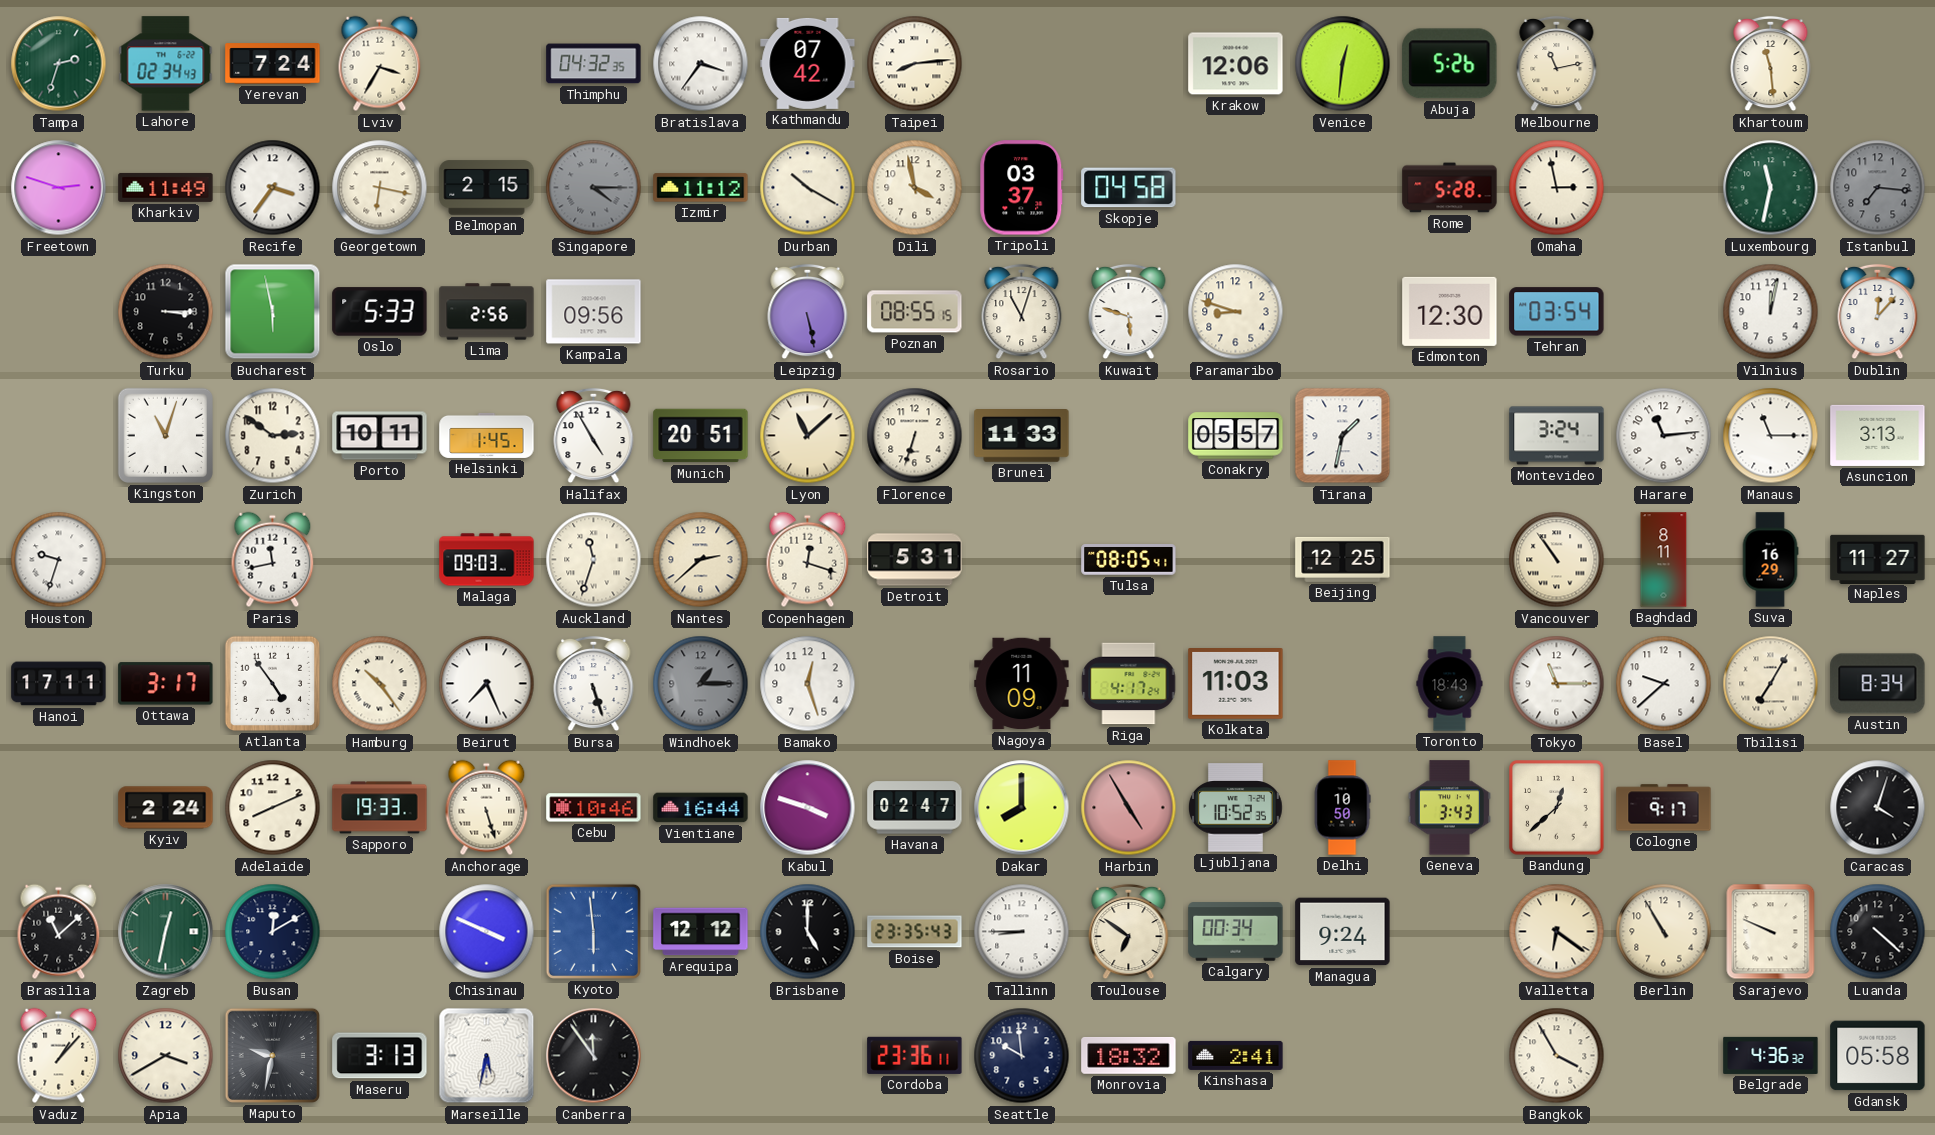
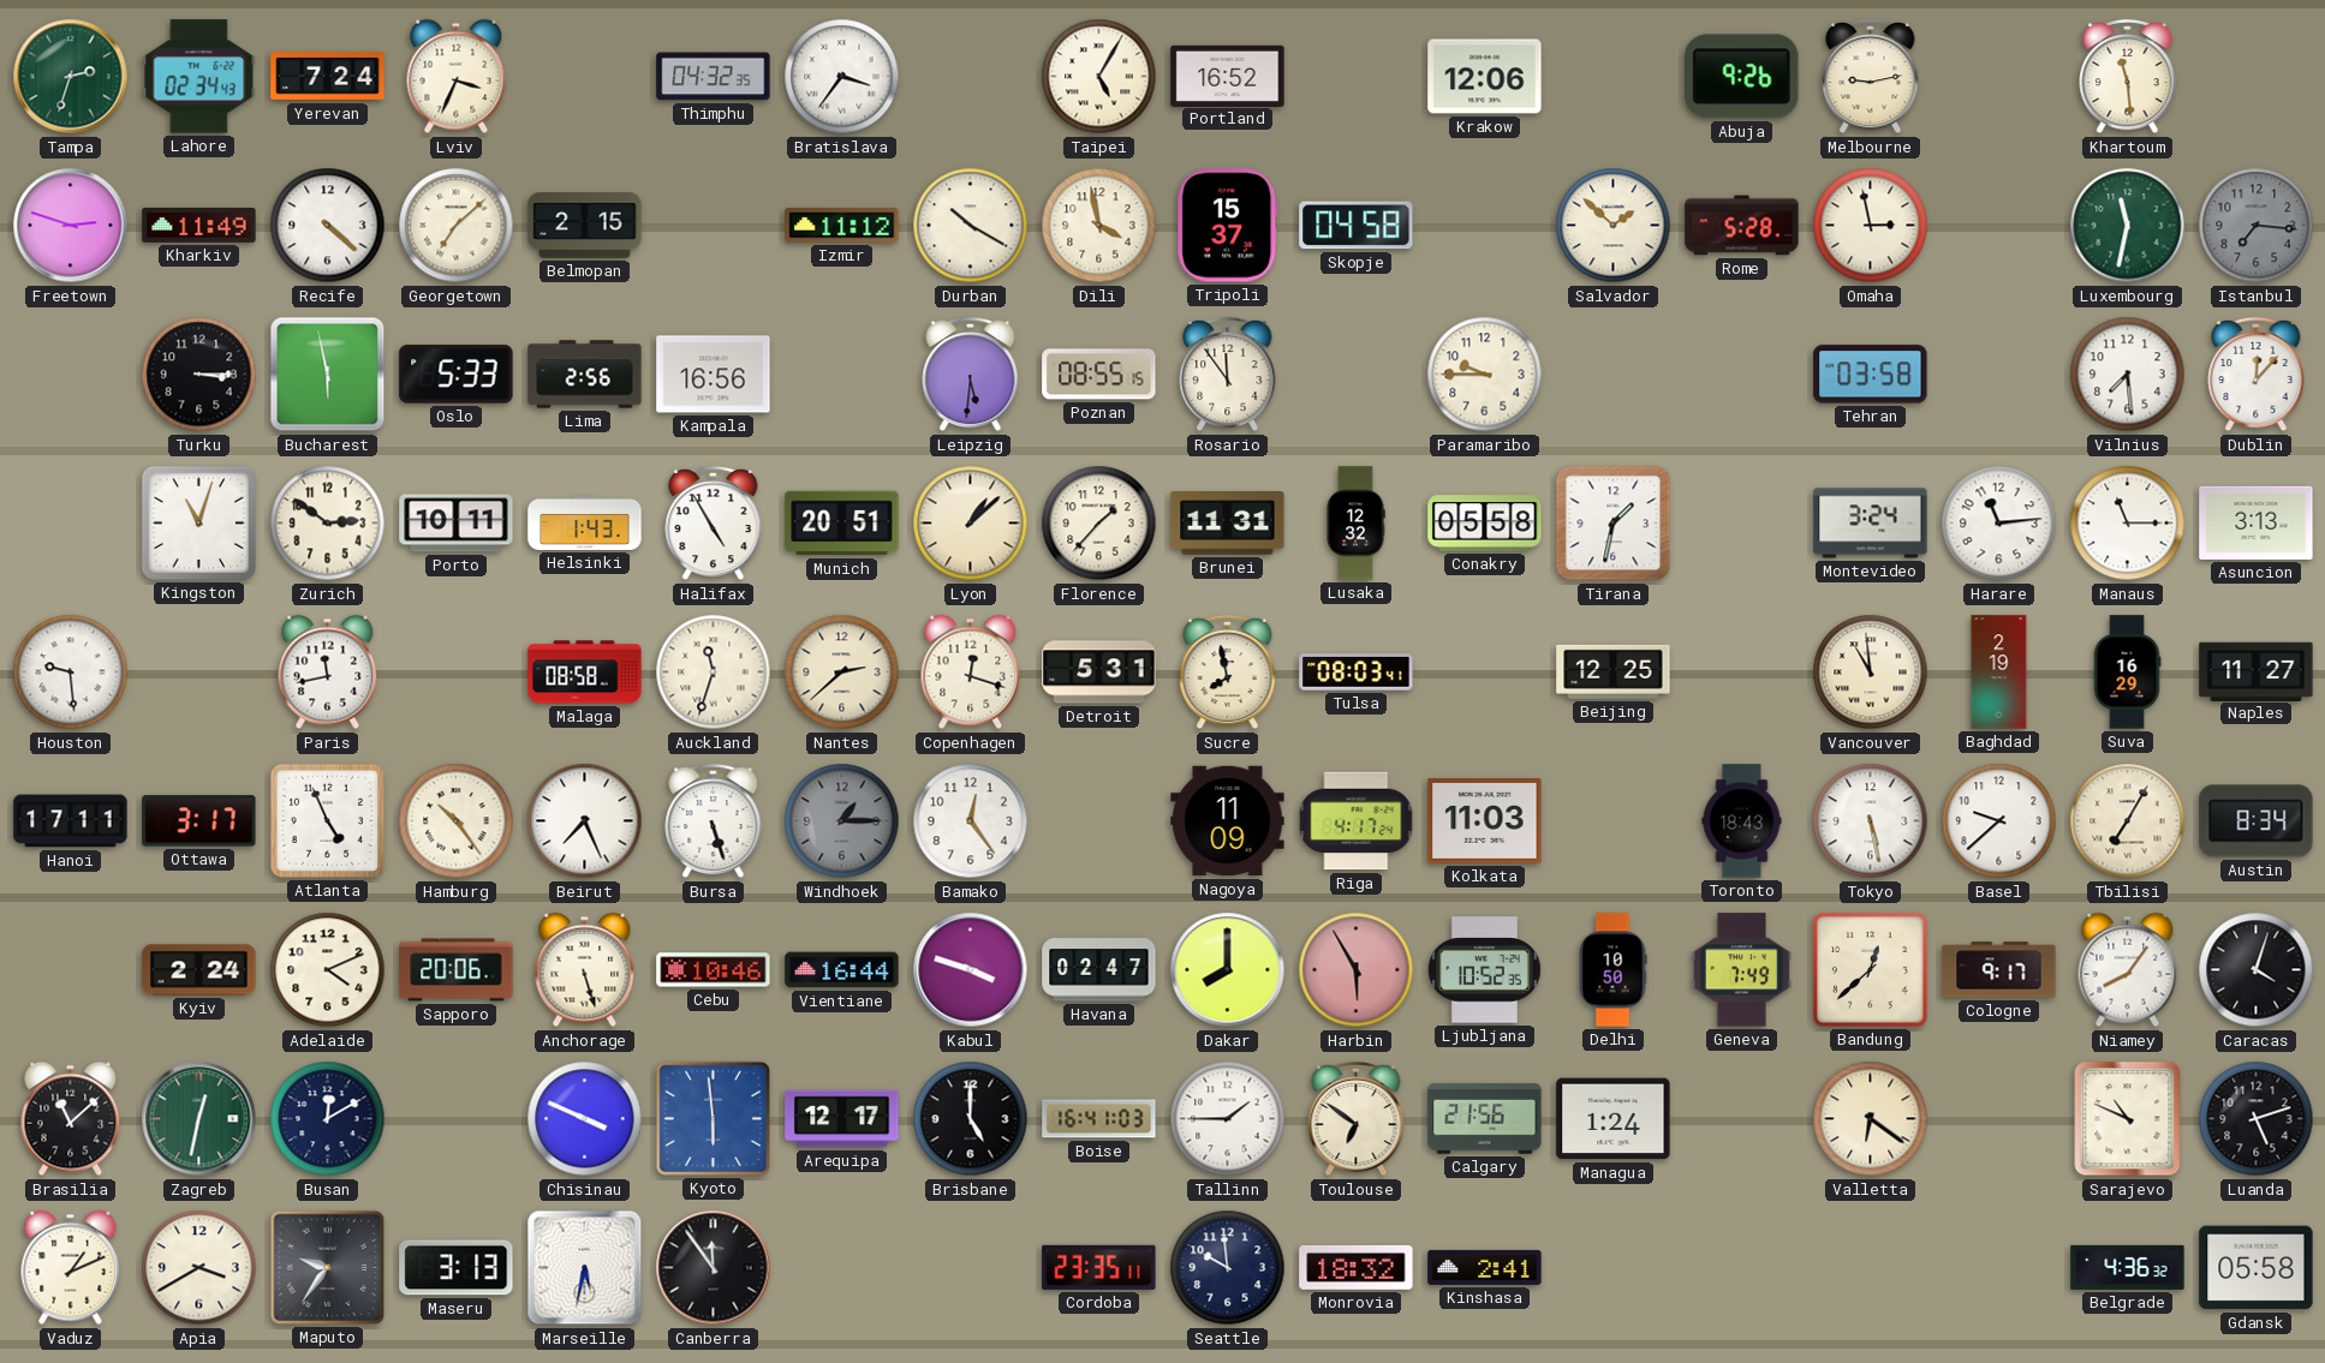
Lviv: 3:35 -> 3:34
Kathmandu: 07:42 -> none
Taipei: 8:14 -> 5:05
Portland: none -> 16:52
Venice: 12:31 -> none
Abuja: 5:26 -> 9:26
Melbourne: 11:13 -> 9:13
Recife: 3:36 -> 4:22
Georgetown: 6:17 -> 7:08
Singapore: 4:15 -> none
Tripoli: 03:37 -> 15:37
Salvador: none -> 1:52
Kampala: 09:56 -> 16:56
Leipzig: 5:28 -> 5:31
Rosario: 11:03 -> 11:54
Kuwait: 5:48 -> none
Paramaribo: 8:48 -> 9:45
Edmonton: 12:30 -> none
Tehran: 03:54 -> 03:58
Vilnius: 12:02 -> 7:29
Helsinki: 1:45 -> 1:43
Lyon: 11:08 -> 1:08
Florence: 6:33 -> 1:37
Brunei: 11:33 -> 11:31
Lusaka: none -> 12:32
Conakry: 05:57 -> 05:58
Houston: 9:33 -> 9:29
Malaga: 09:03 -> 08:58
Sucre: none -> 7:58
Tulsa: 08:05 -> 08:03
Vancouver: 10:54 -> 10:59
Baghdad: 8:11 -> 2:19
Atlanta: 4:54 -> 4:56
Bamako: 12:27 -> 12:24
Tokyo: 11:15 -> 5:28
Adelaide: 8:11 -> 4:11
Sapporo: 19:33 -> 20:06
Harbin: 4:55 -> 5:55
Geneva: 3:43 -> 7:49
Niamey: none -> 8:06
Arequipa: 12:12 -> 12:17
Boise: 23:35 -> 16:41
Tallinn: 8:45 -> 1:45
Calgary: 00:34 -> 21:56
Managua: 9:24 -> 1:24
Berlin: 10:55 -> none
Sarajevo: 9:49 -> 10:49
Luanda: 4:22 -> 5:12
Vaduz: 1:07 -> 1:11
Maputo: 9:32 -> 9:36
Cordoba: 23:36 -> 23:35
Bangkok: 3:55 -> none
